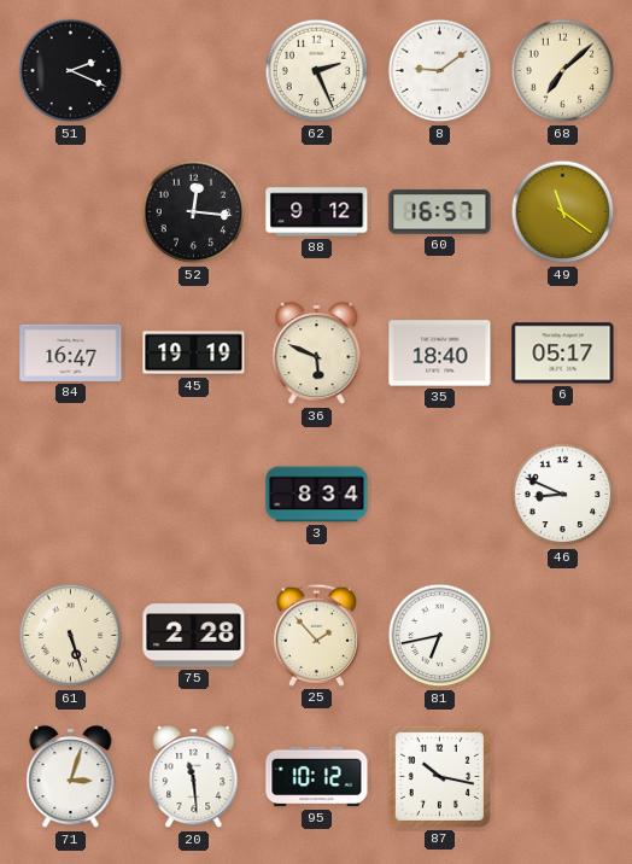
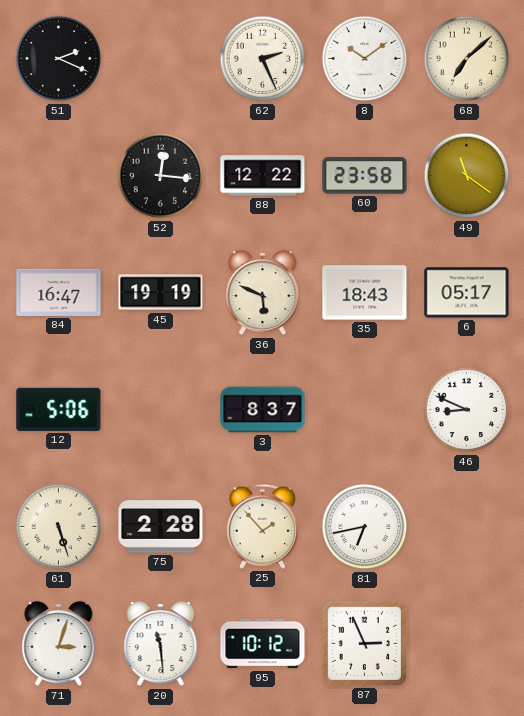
8: 9:09 -> 10:09
88: 9:12 -> 12:22
60: 16:57 -> 23:58
35: 18:40 -> 18:43
12: none -> 5:06
3: 8:34 -> 8:37
87: 10:17 -> 2:56
